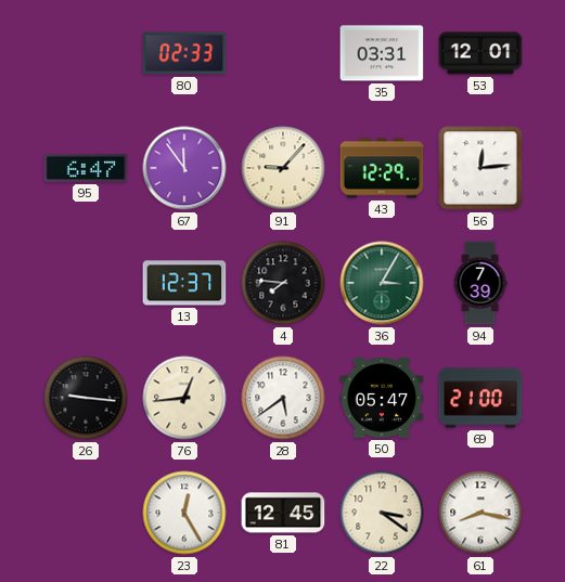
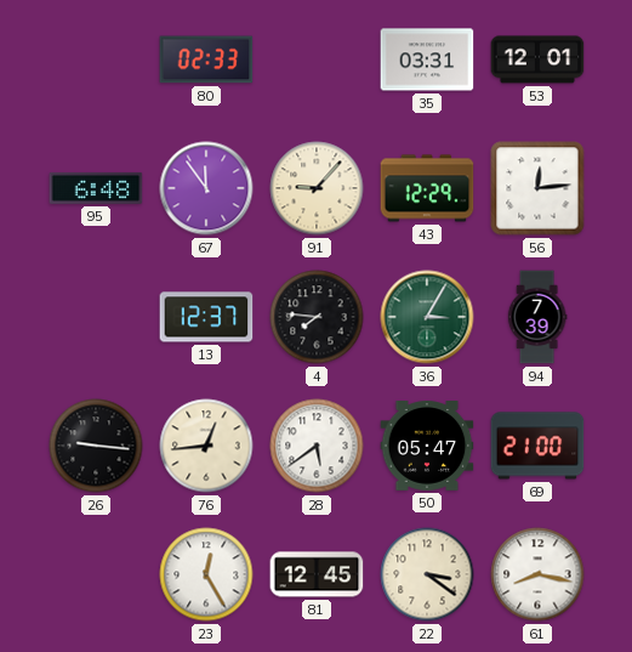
95: 6:47 -> 6:48
